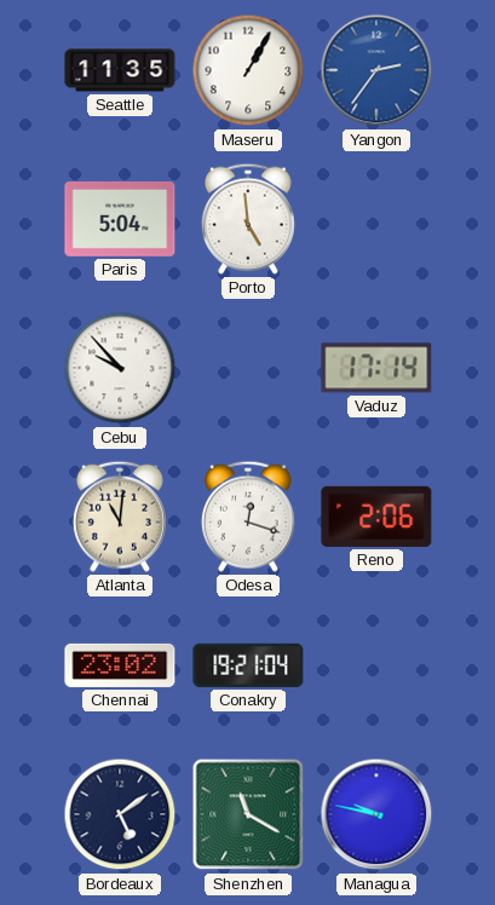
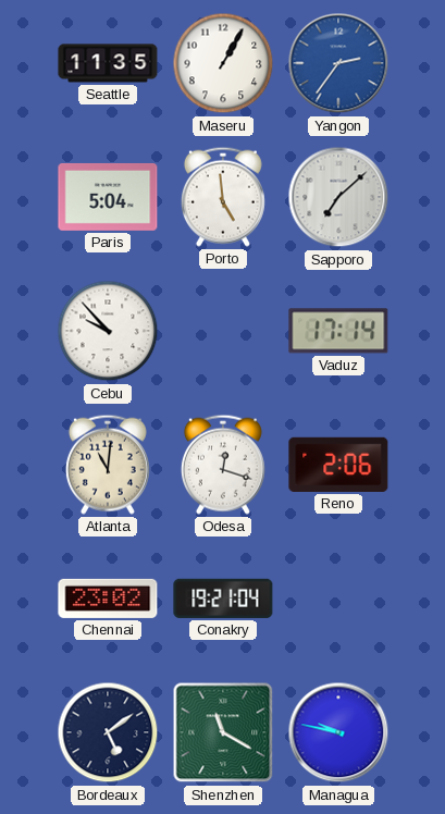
Sapporo: none -> 7:08
